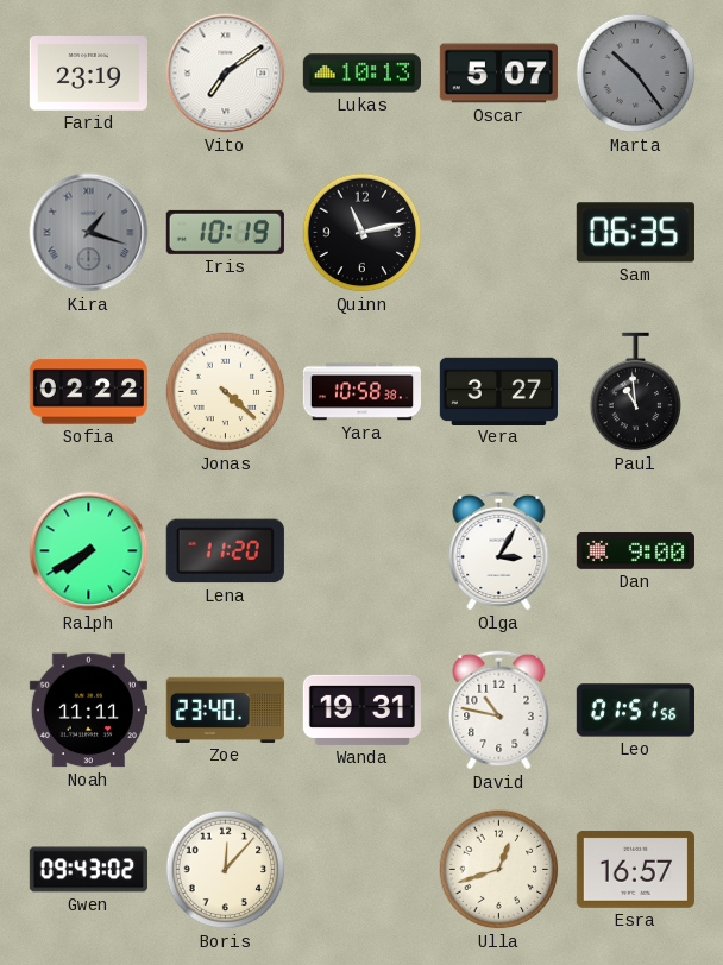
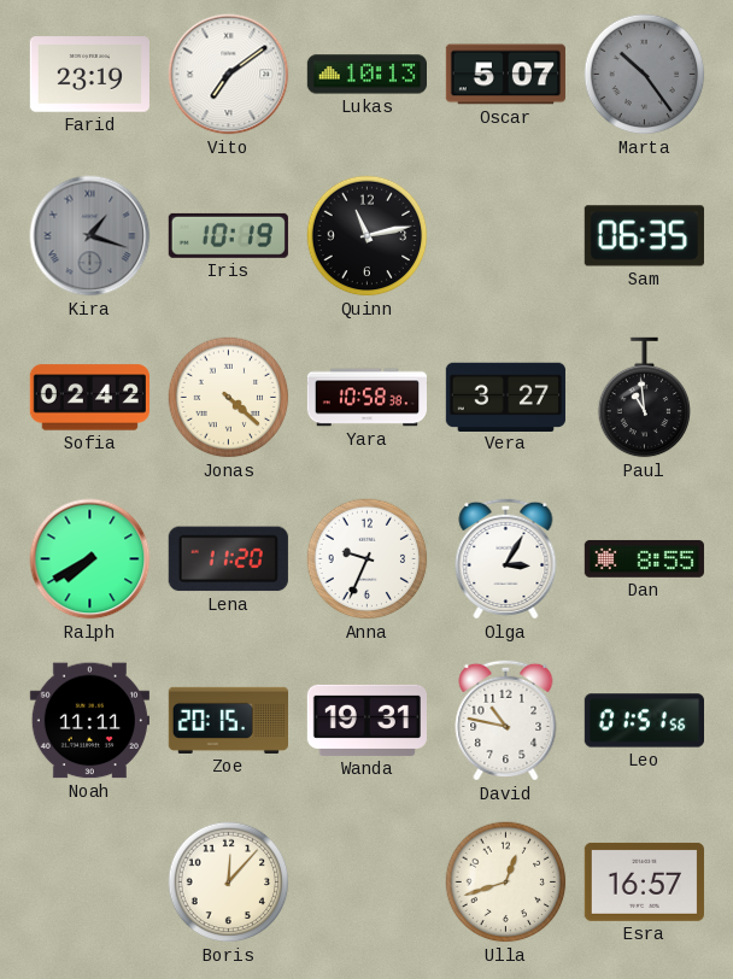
Sofia: 02:22 -> 02:42
Anna: none -> 9:34
Dan: 9:00 -> 8:55
Zoe: 23:40 -> 20:15
Gwen: 09:43 -> none
